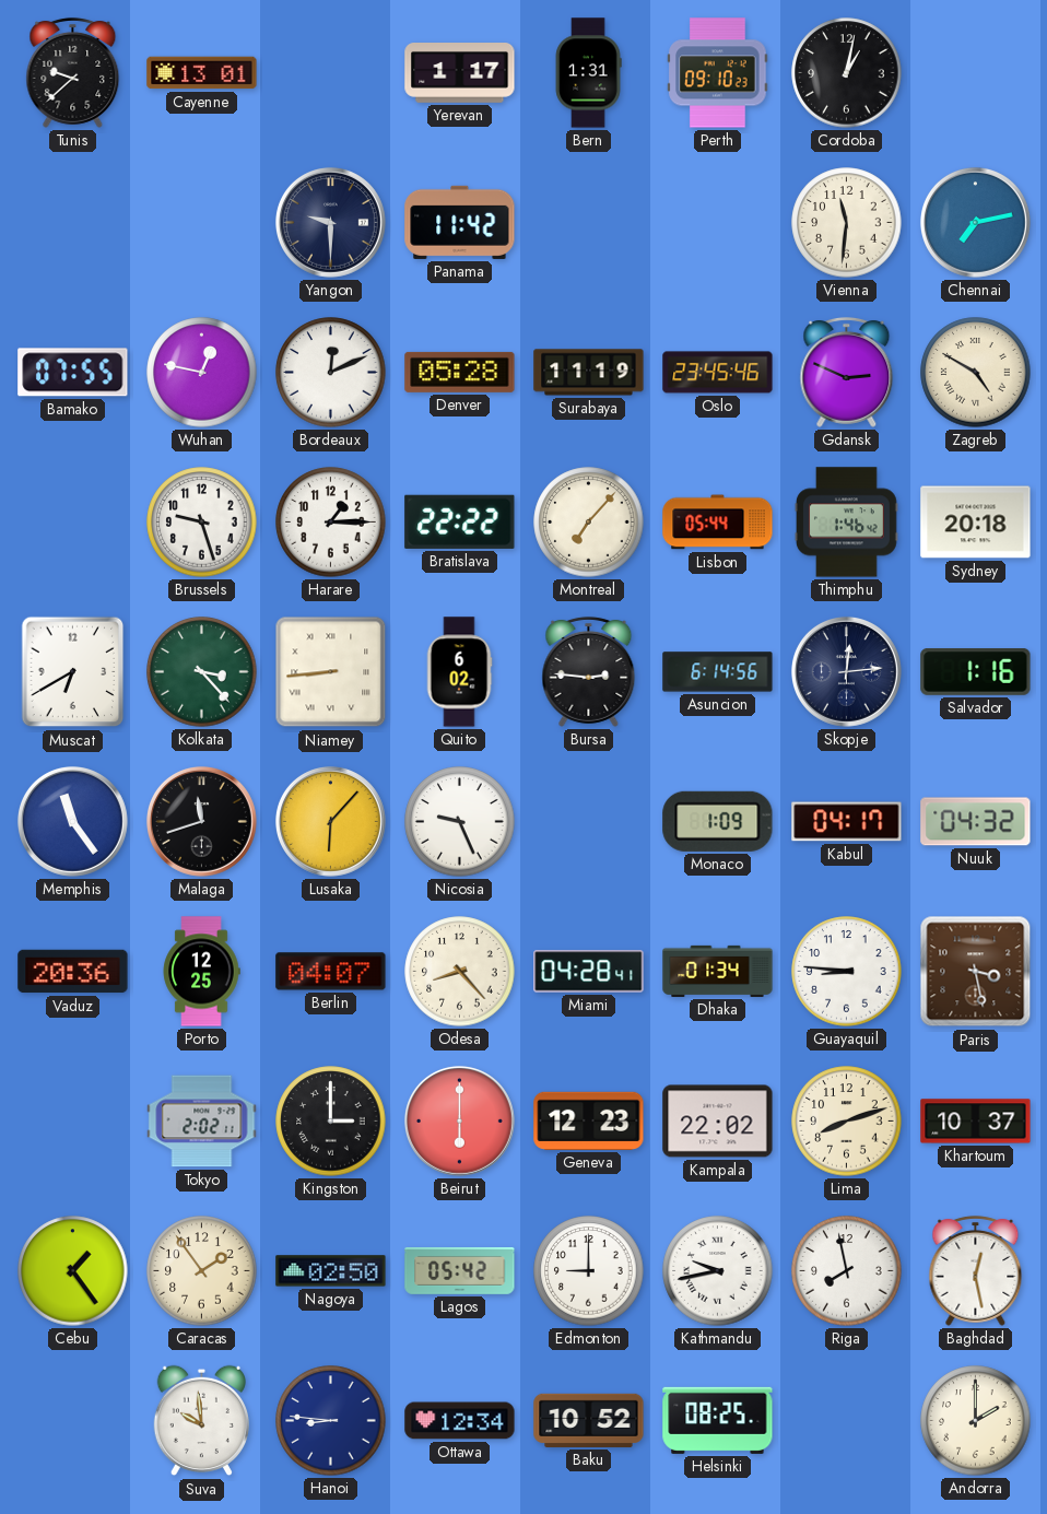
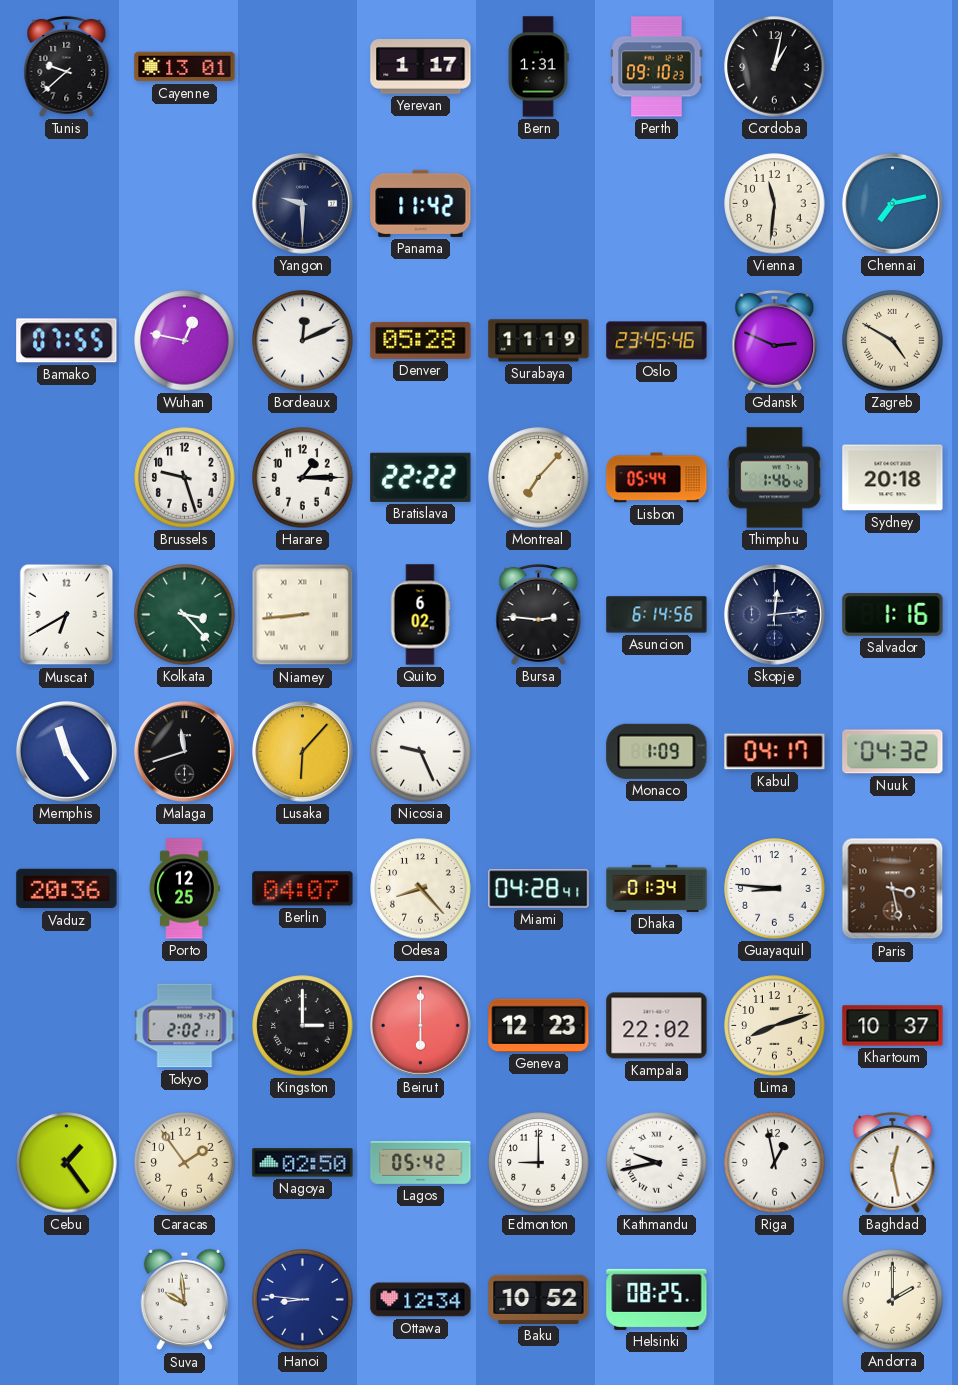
Riga: 7:58 -> 12:58
